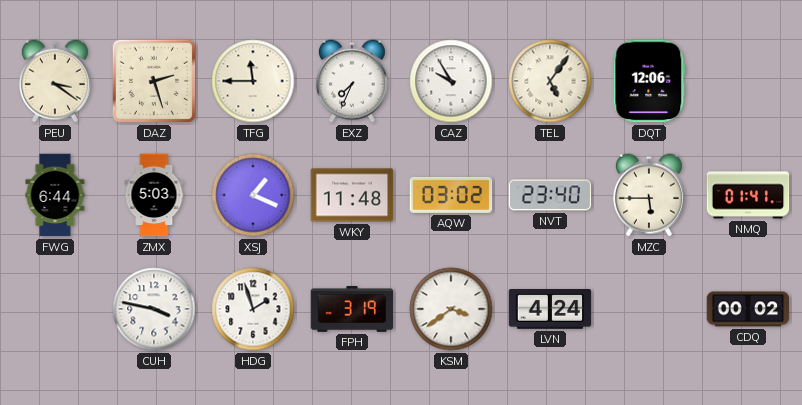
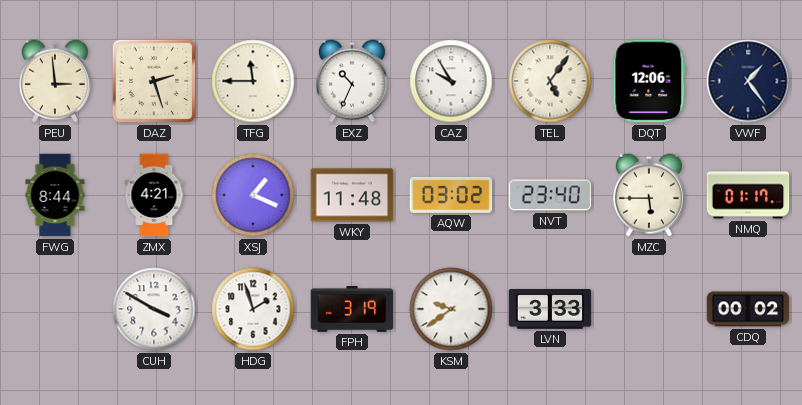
PEU: 3:21 -> 2:59
EXZ: 7:34 -> 10:34
VWF: none -> 1:24
FWG: 6:44 -> 8:44
ZMX: 5:03 -> 4:21
NMQ: 01:41 -> 01:17
CUH: 3:47 -> 3:50
KSM: 3:39 -> 9:39
LVN: 4:24 -> 3:33
